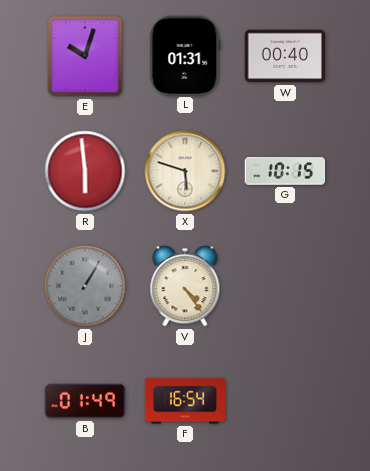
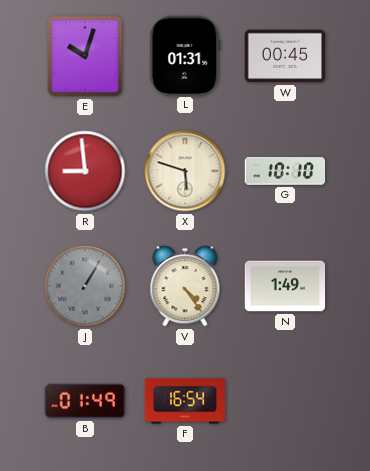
W: 00:40 -> 00:45
R: 5:59 -> 8:59
G: 10:15 -> 10:10
N: none -> 1:49
